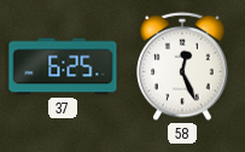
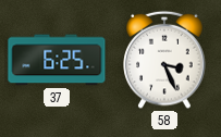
58: 12:26 -> 3:26
